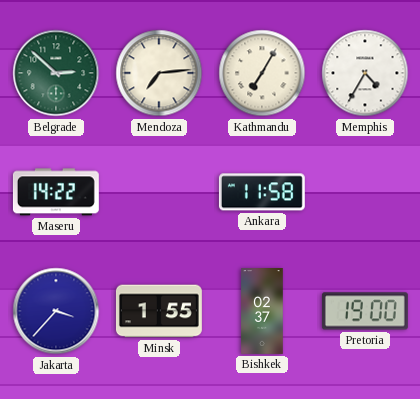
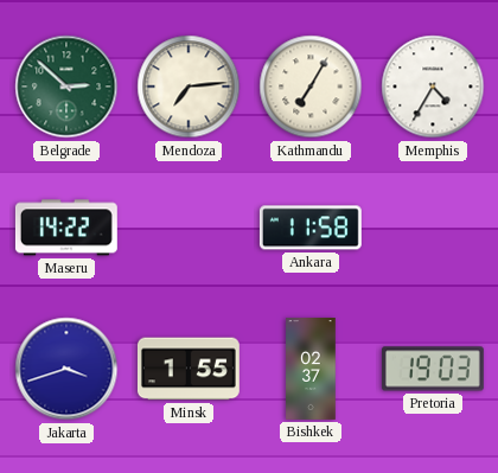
Jakarta: 3:37 -> 3:42
Pretoria: 19:00 -> 19:03
